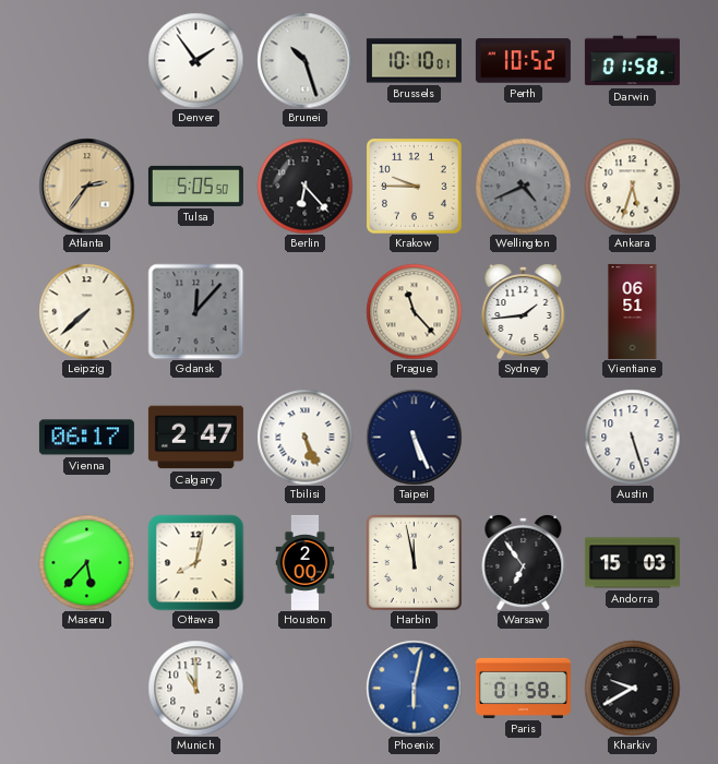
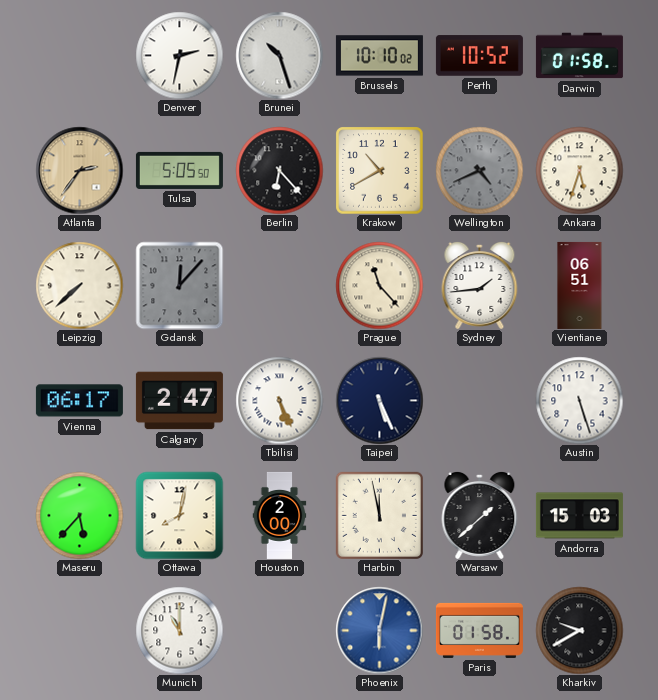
Denver: 1:54 -> 2:32
Brussels: 10:10:01 -> 10:10:02
Krakow: 9:45 -> 10:40
Warsaw: 6:54 -> 1:38
